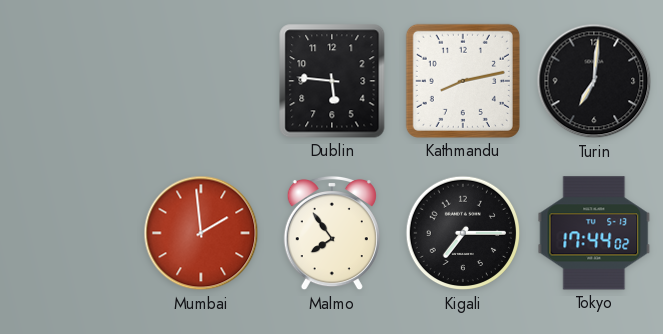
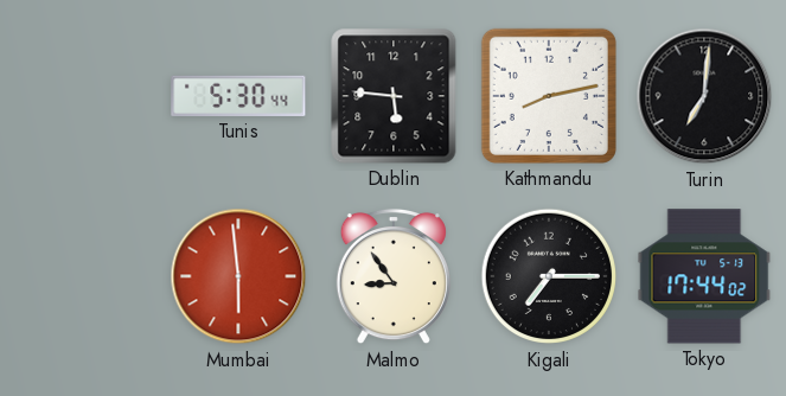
Tunis: none -> 5:30
Mumbai: 1:59 -> 5:59
Malmo: 7:54 -> 8:54
